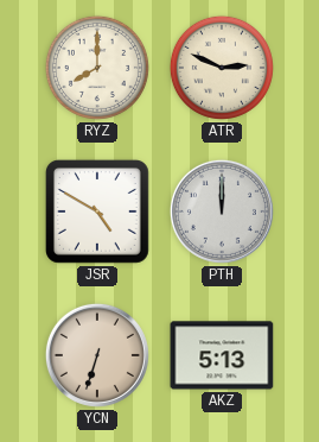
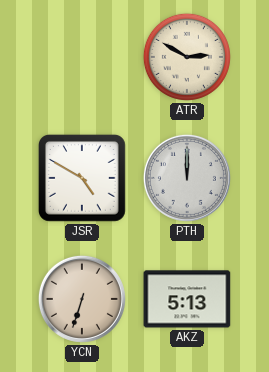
RYZ: 8:00 -> none
ATR: 2:49 -> 2:50
